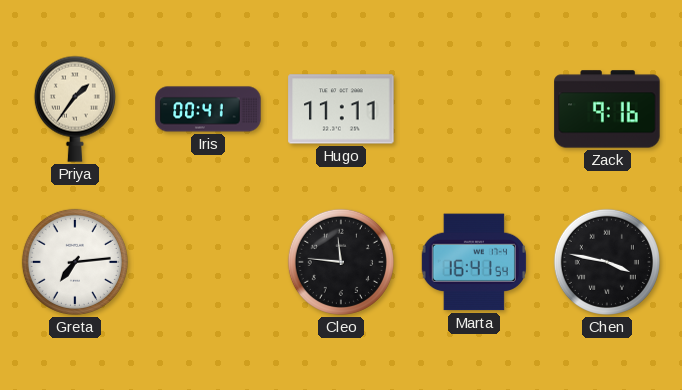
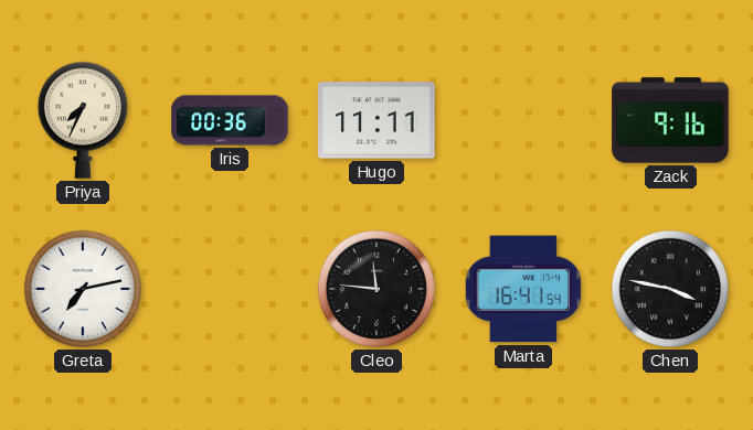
Priya: 1:36 -> 7:34
Iris: 00:41 -> 00:36
Greta: 7:14 -> 7:13
